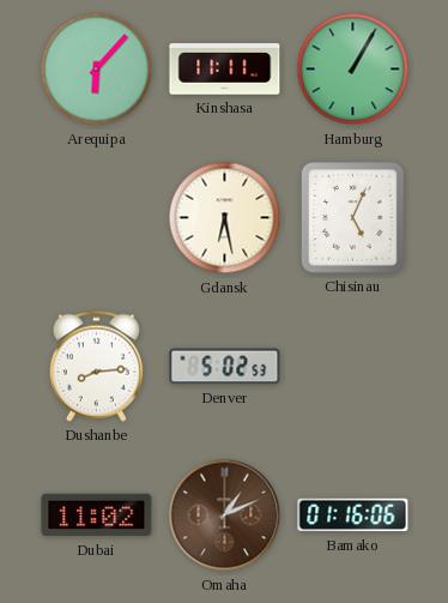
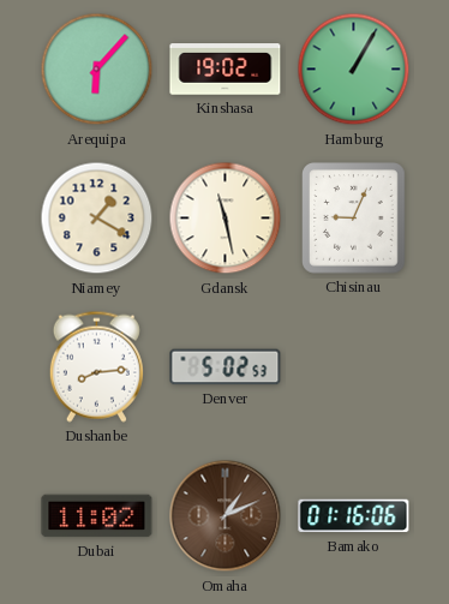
Kinshasa: 11:11 -> 19:02
Niamey: none -> 1:20
Gdansk: 6:28 -> 11:28
Chisinau: 5:04 -> 9:04
